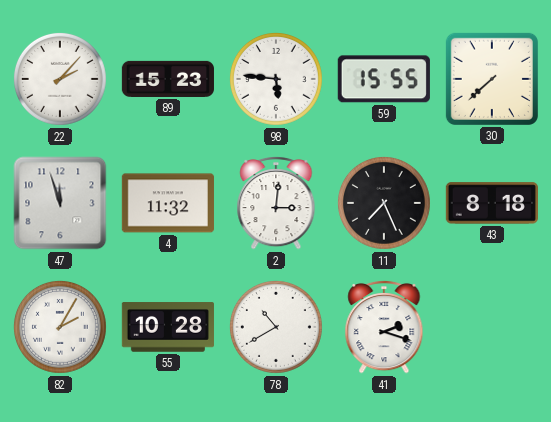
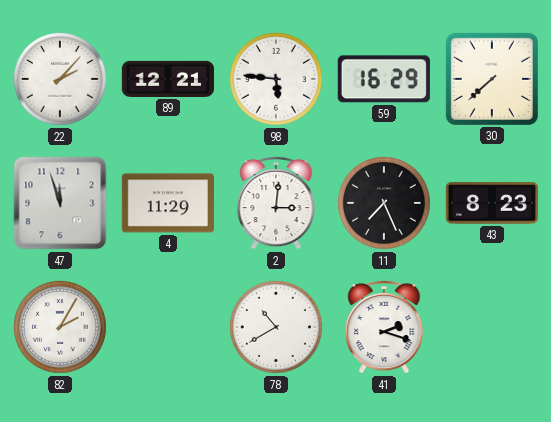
89: 15:23 -> 12:21
59: 15:55 -> 16:29
4: 11:32 -> 11:29
43: 8:18 -> 8:23
55: 10:28 -> none
